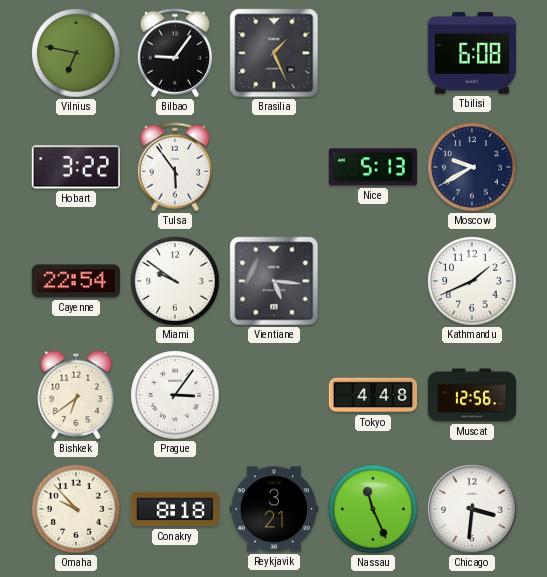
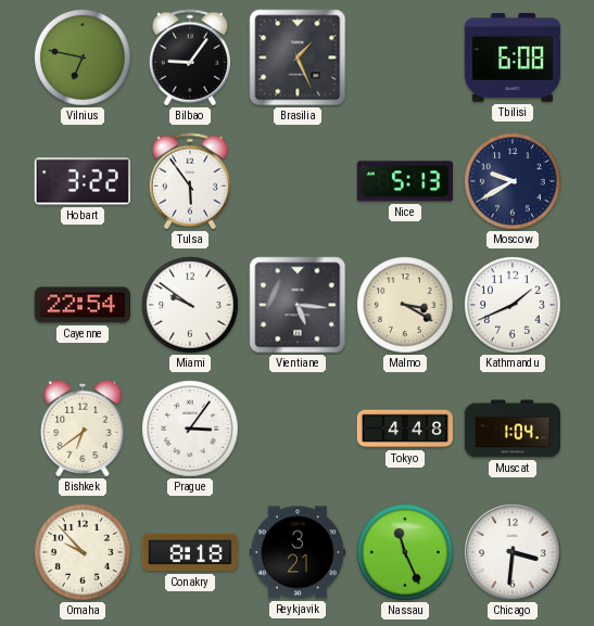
Malmo: none -> 3:20
Muscat: 12:56 -> 1:04
